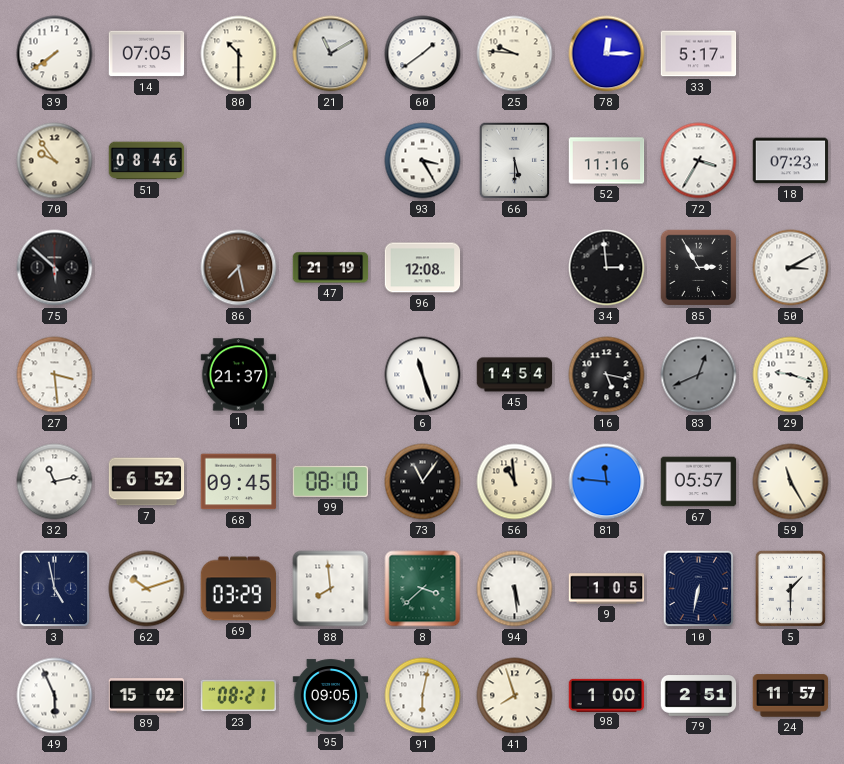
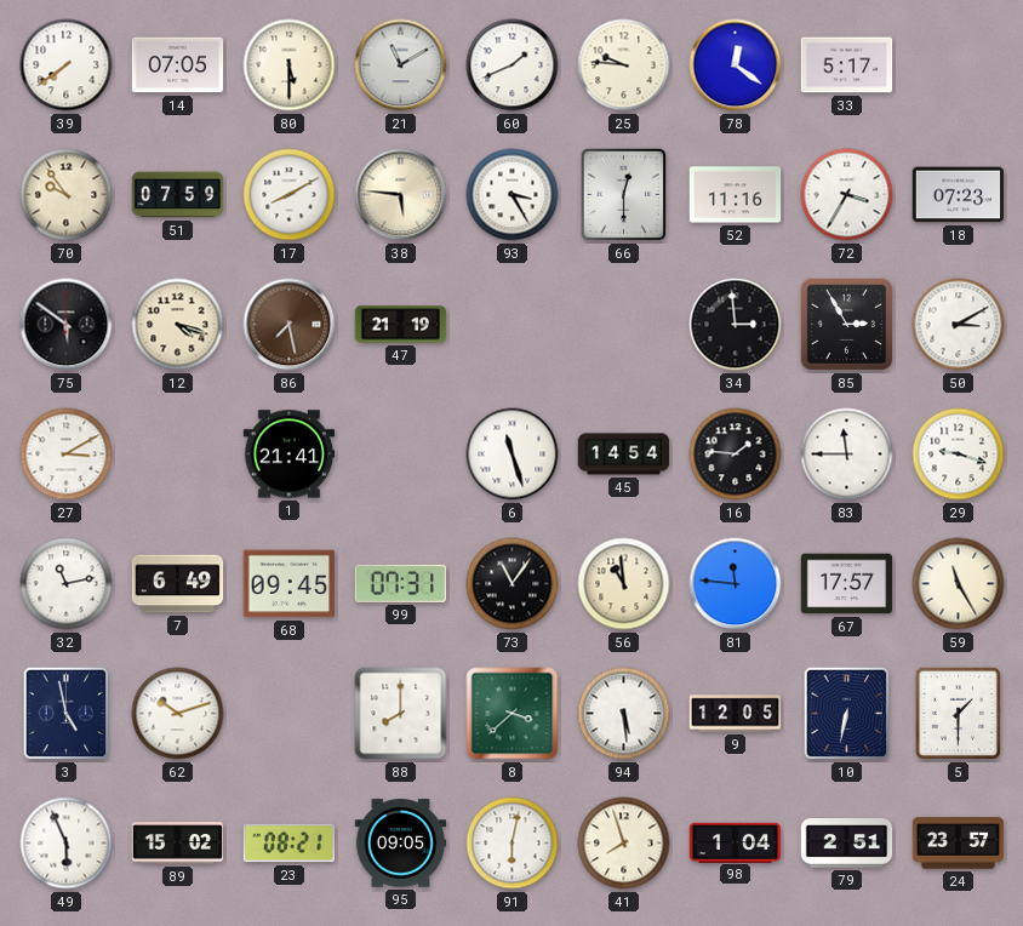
80: 10:30 -> 5:30
60: 1:39 -> 1:41
78: 12:15 -> 12:21
51: 08:46 -> 07:59
17: none -> 8:10
38: none -> 5:46
66: 5:30 -> 12:30
75: 5:52 -> 5:51
12: none -> 4:18
96: 12:08 -> none
27: 3:29 -> 3:10
1: 21:37 -> 21:41
16: 5:17 -> 1:46
83: 12:41 -> 11:45
83 dial: grey -> white
7: 6:52 -> 6:49
99: 08:10 -> 07:31
67: 05:57 -> 17:57
69: 03:29 -> none
88: 7:59 -> 8:00
9: 1:05 -> 12:05
98: 1:00 -> 1:04
24: 11:57 -> 23:57
